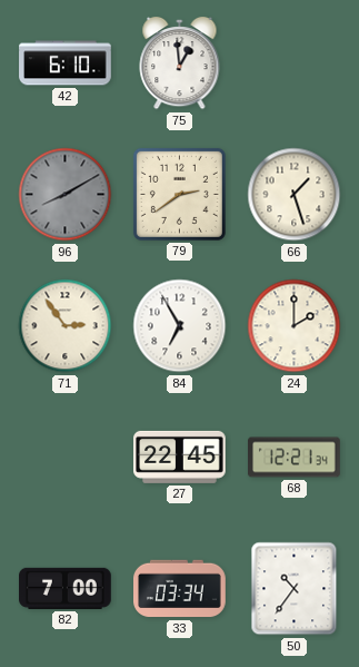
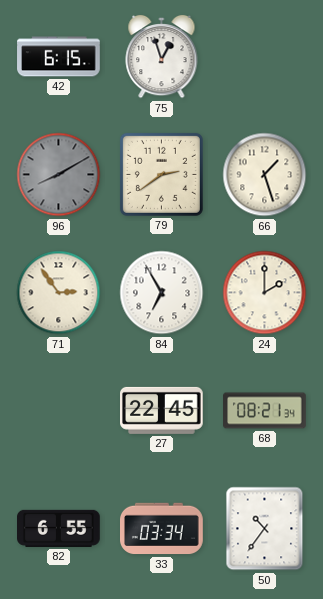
42: 6:10 -> 6:15
75: 12:59 -> 12:57
68: 12:21 -> 08:21
82: 7:00 -> 6:55
